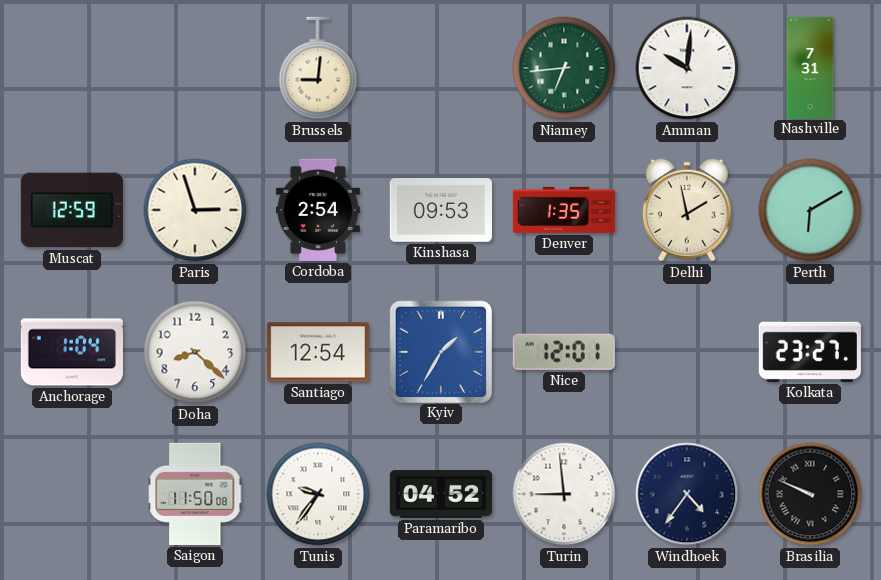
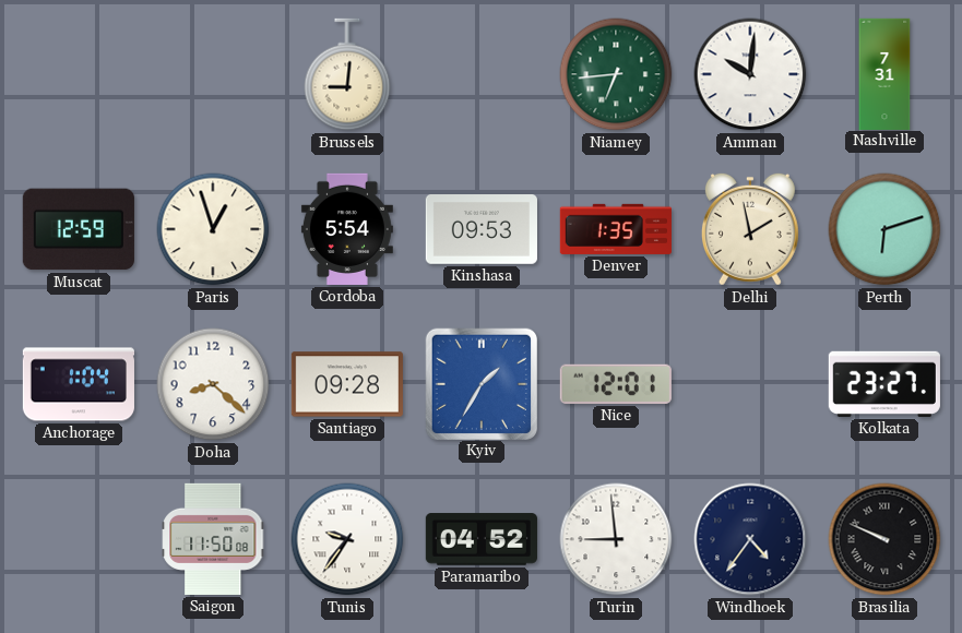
Paris: 2:57 -> 12:57
Cordoba: 2:54 -> 5:54
Perth: 6:10 -> 6:12
Santiago: 12:54 -> 09:28
